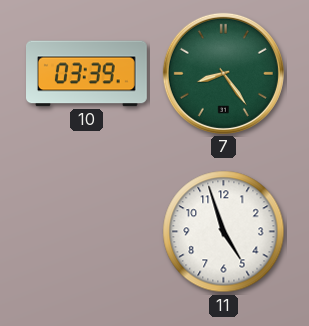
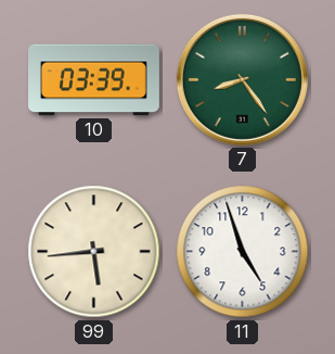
99: none -> 5:44
